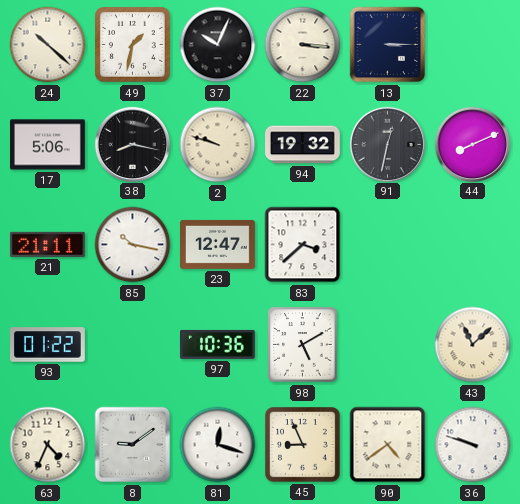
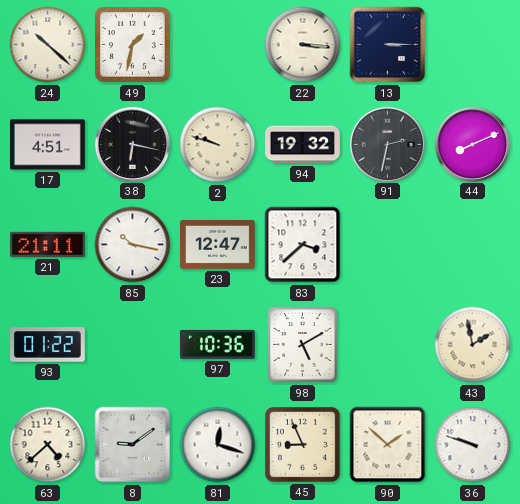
37: 10:04 -> none
17: 5:06 -> 4:51
38: 8:17 -> 6:17
91: 12:32 -> 2:32
43: 11:08 -> 1:58
63: 4:34 -> 4:38
90: 4:39 -> 1:52
